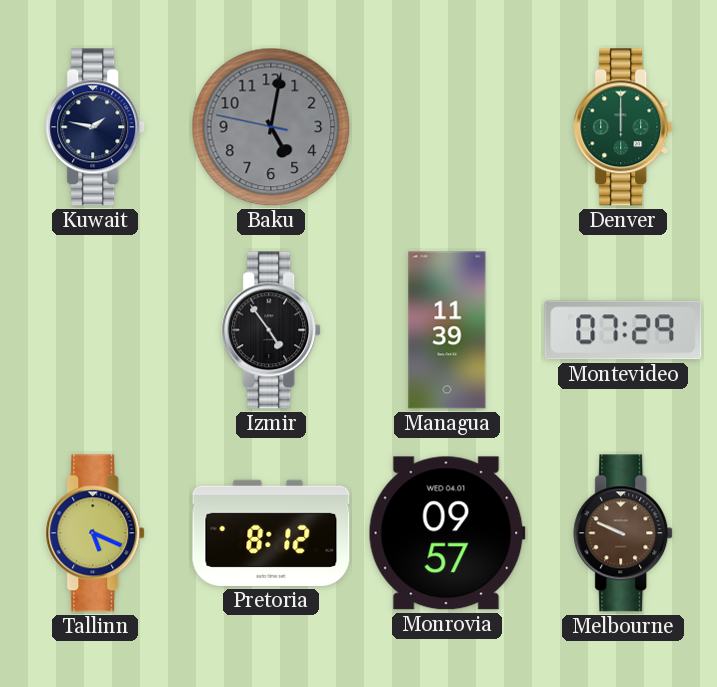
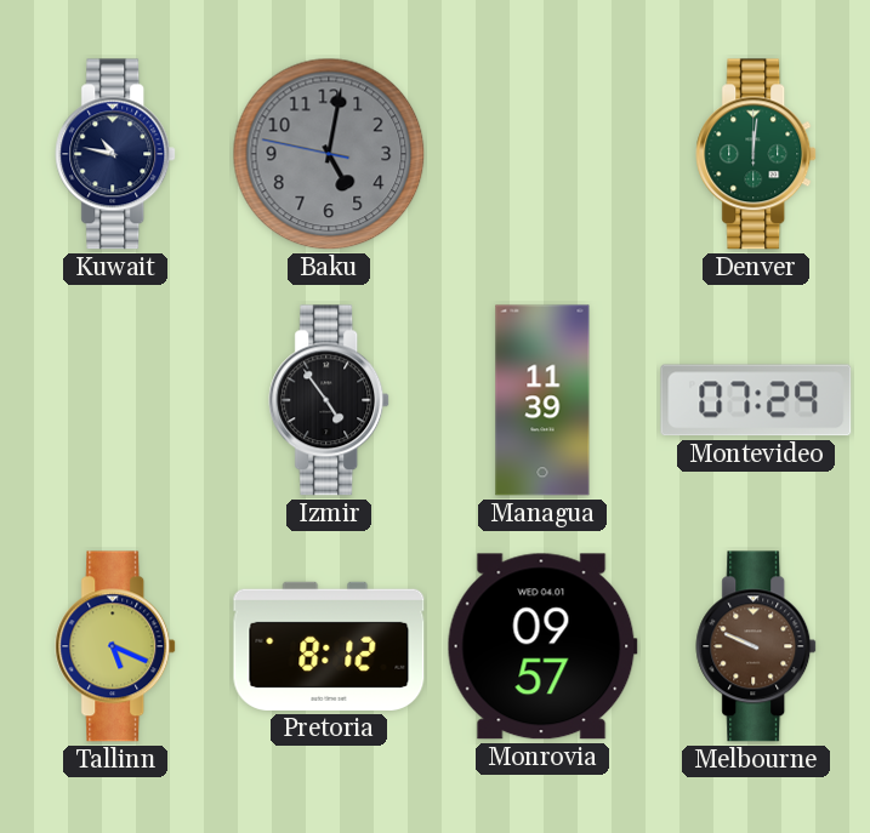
Kuwait: 1:47 -> 10:47
Denver: 12:00 -> 12:01
